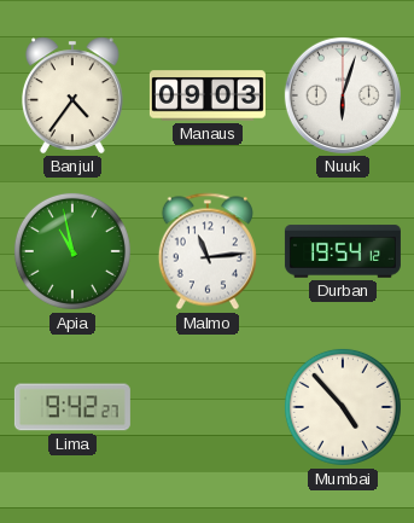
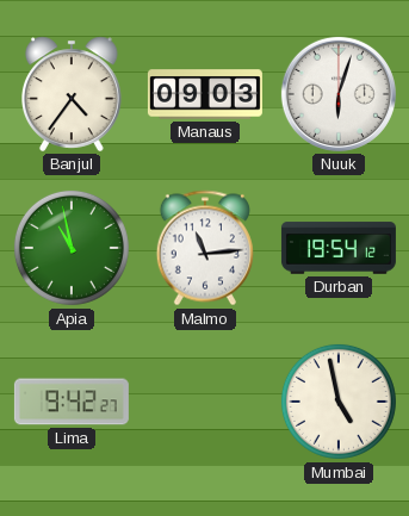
Mumbai: 4:53 -> 4:58
